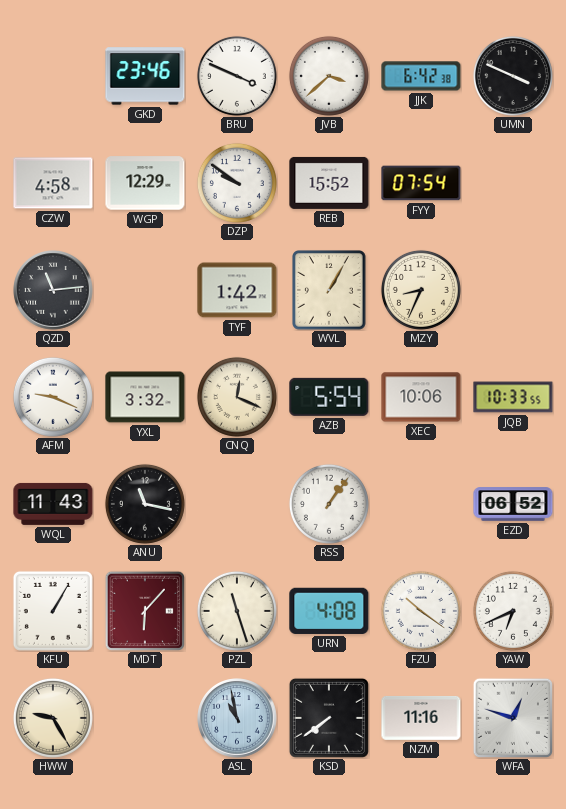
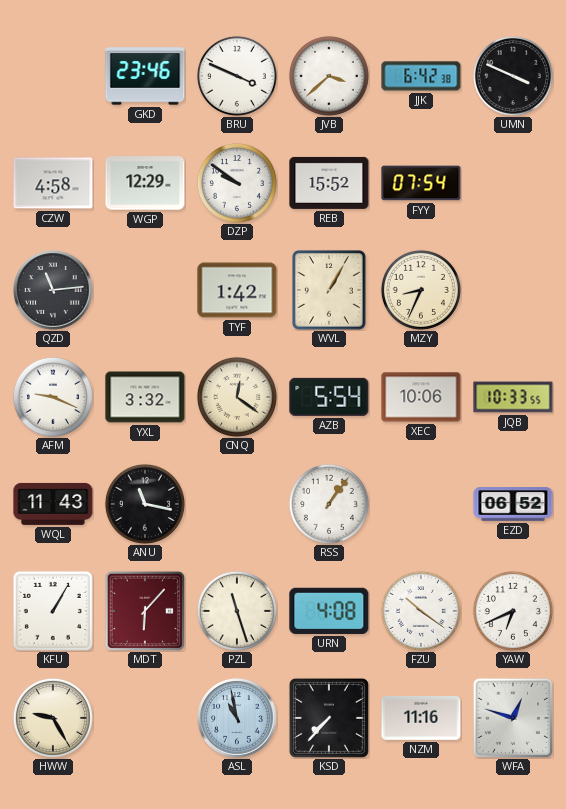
CNQ: 12:19 -> 12:21
KSD: 7:39 -> 7:37
